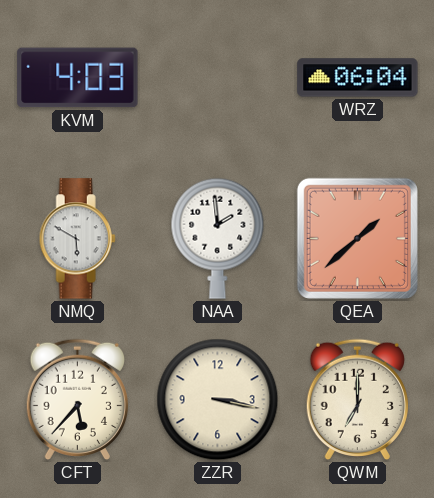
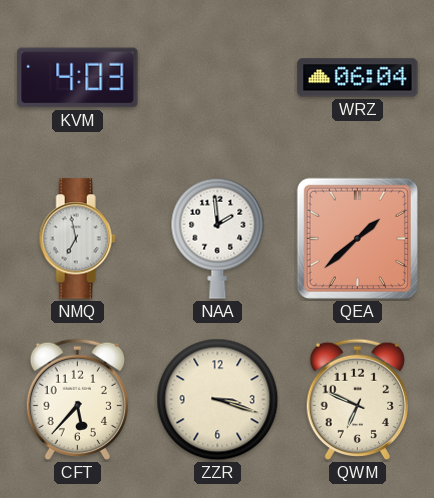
NMQ: 5:50 -> 6:58
ZZR: 3:17 -> 3:18
QWM: 7:00 -> 6:49
